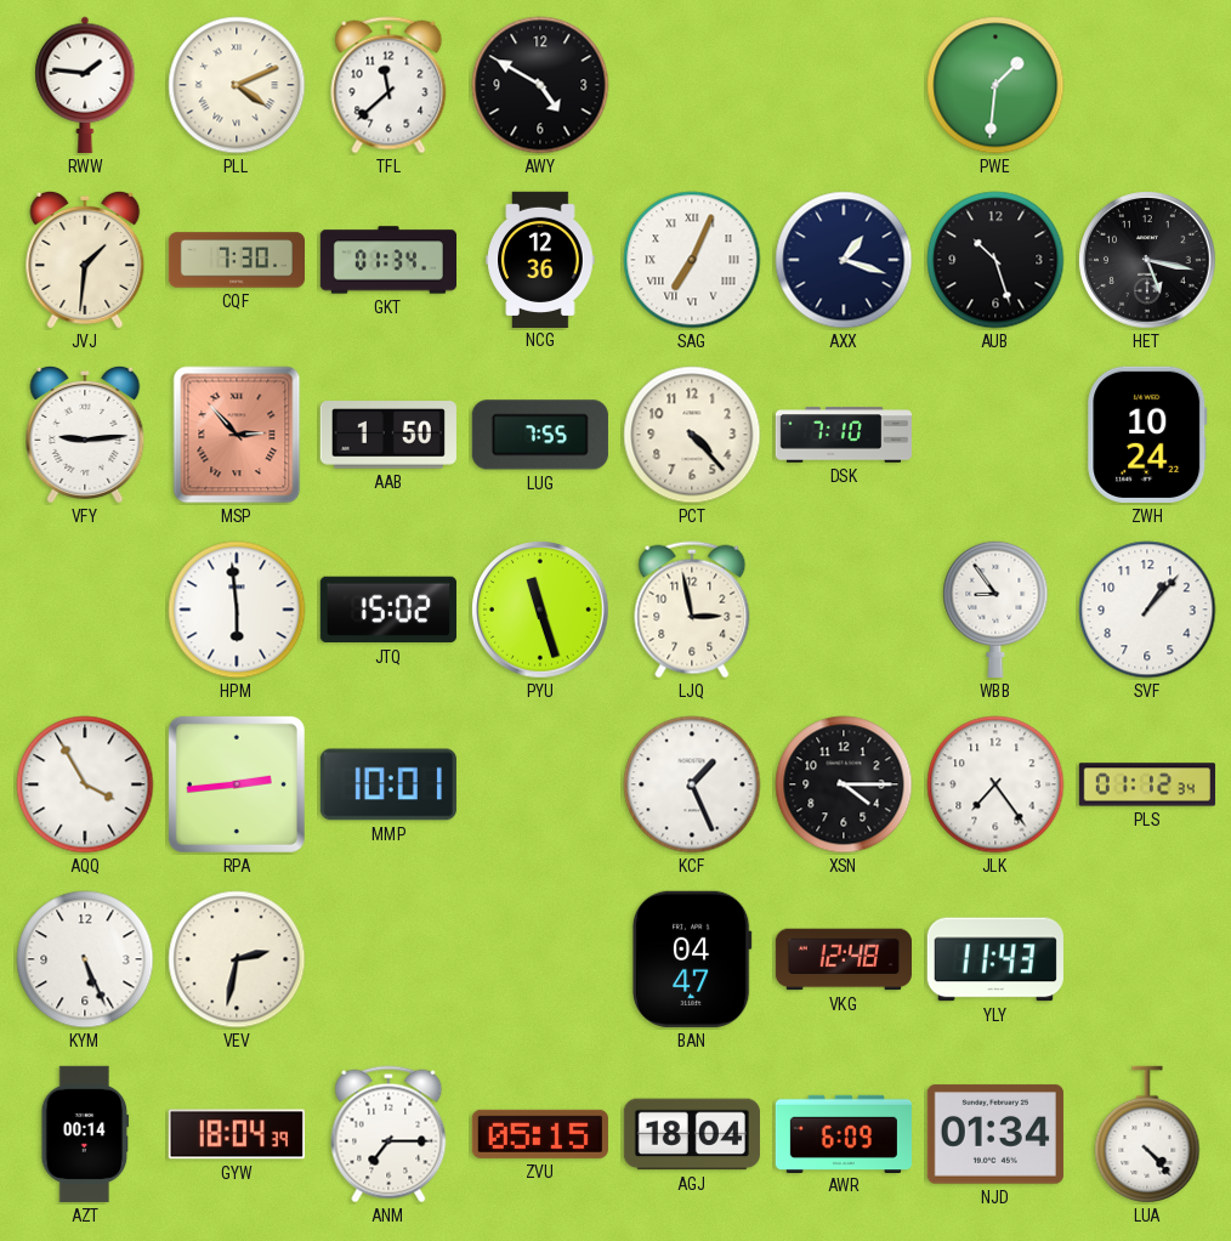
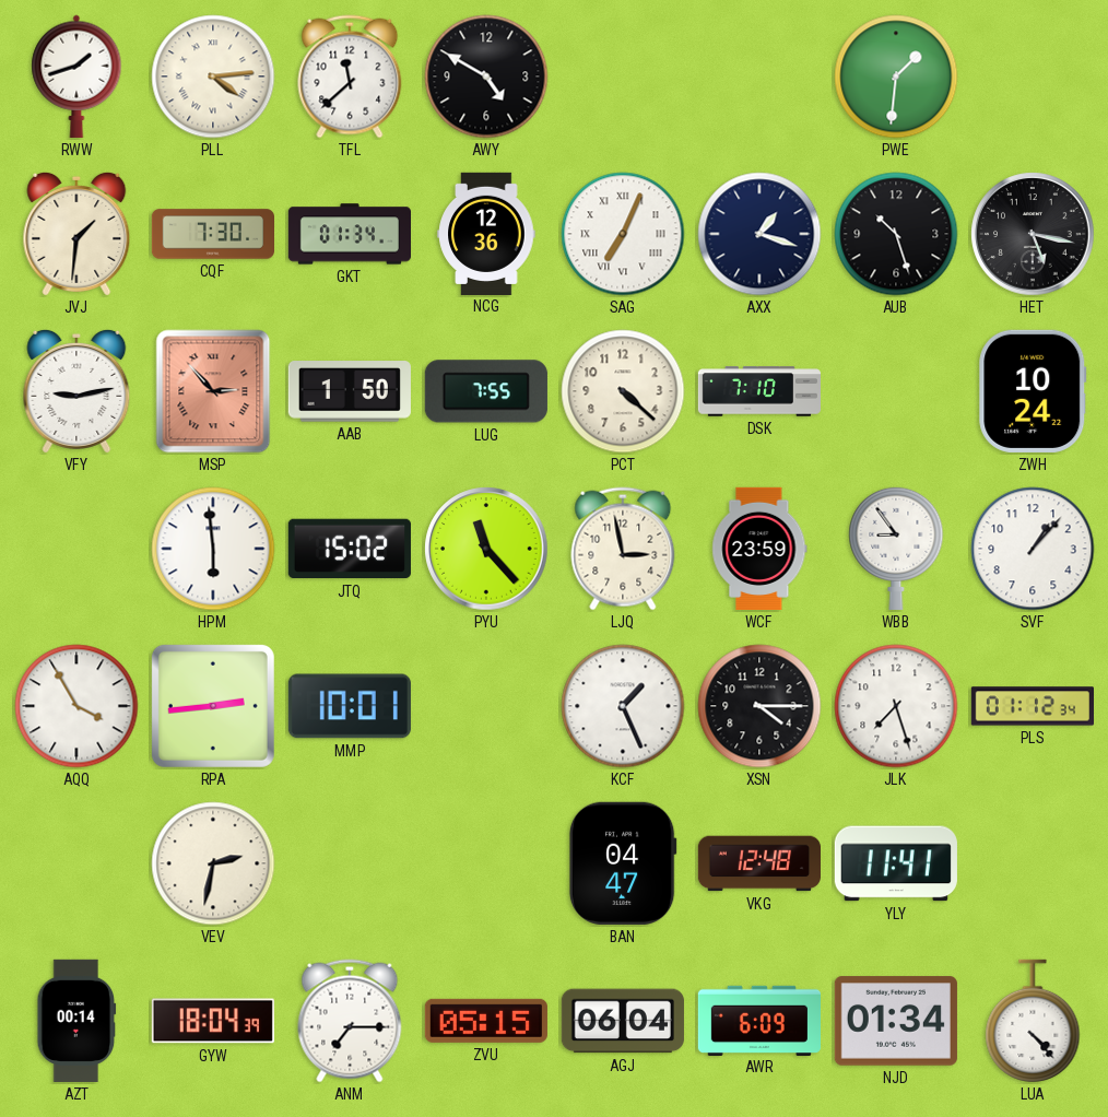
RWW: 1:46 -> 1:42
PLL: 4:11 -> 4:14
VFY: 9:14 -> 9:13
PCT: 4:23 -> 4:22
PYU: 11:27 -> 11:23
WCF: none -> 23:59
JLK: 7:24 -> 7:27
KYM: 5:26 -> none
YLY: 11:43 -> 11:41
AGJ: 18:04 -> 06:04
